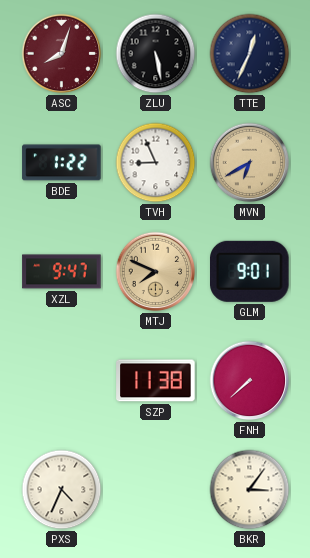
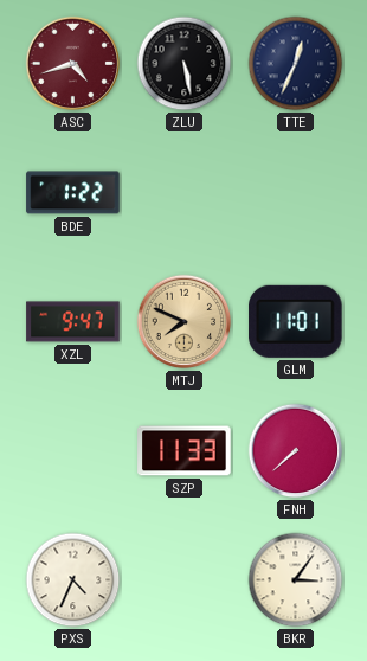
ASC: 8:03 -> 4:42
TVH: 8:56 -> none
MVN: 6:40 -> none
GLM: 9:01 -> 11:01
SZP: 11:38 -> 11:33
